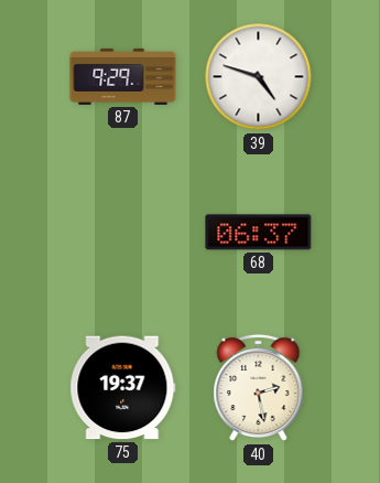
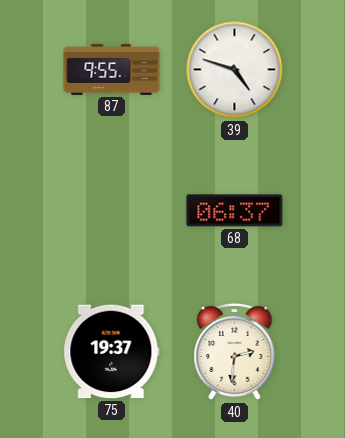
87: 9:29 -> 9:55
40: 2:28 -> 2:31
